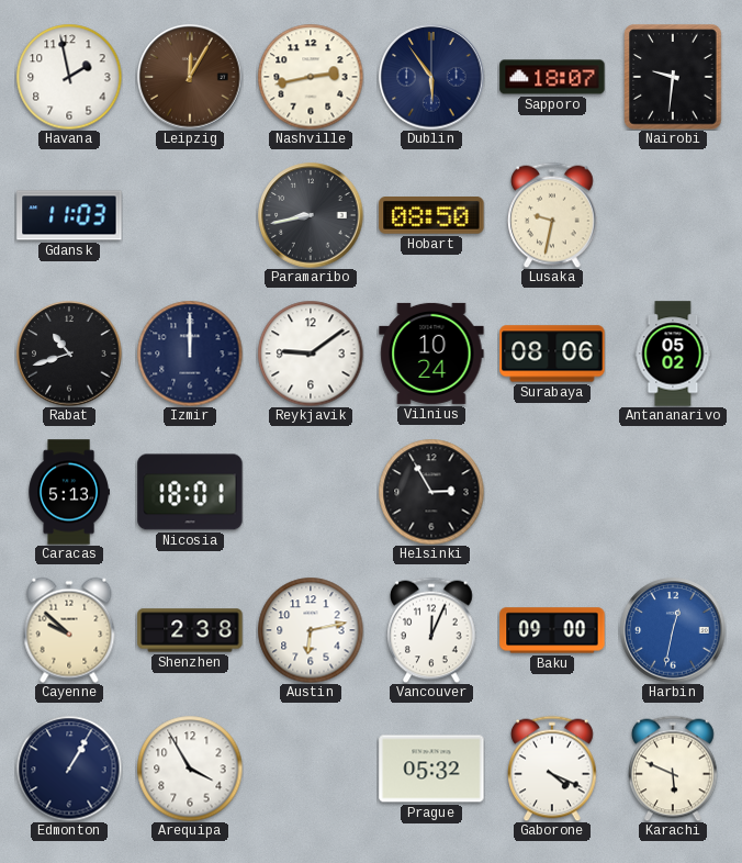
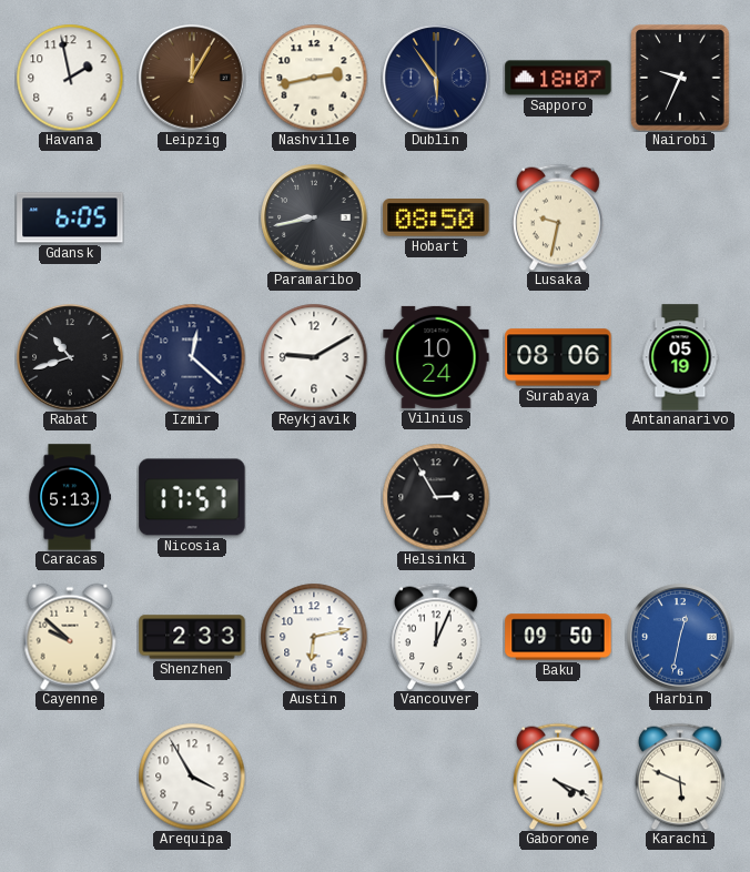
Nairobi: 9:31 -> 9:34
Gdansk: 11:03 -> 6:05
Izmir: 12:00 -> 12:22
Reykjavik: 9:09 -> 9:10
Antananarivo: 05:02 -> 05:19
Nicosia: 18:01 -> 17:57
Shenzhen: 2:38 -> 2:33
Baku: 09:00 -> 09:50
Edmonton: 1:05 -> none
Prague: 05:32 -> none
